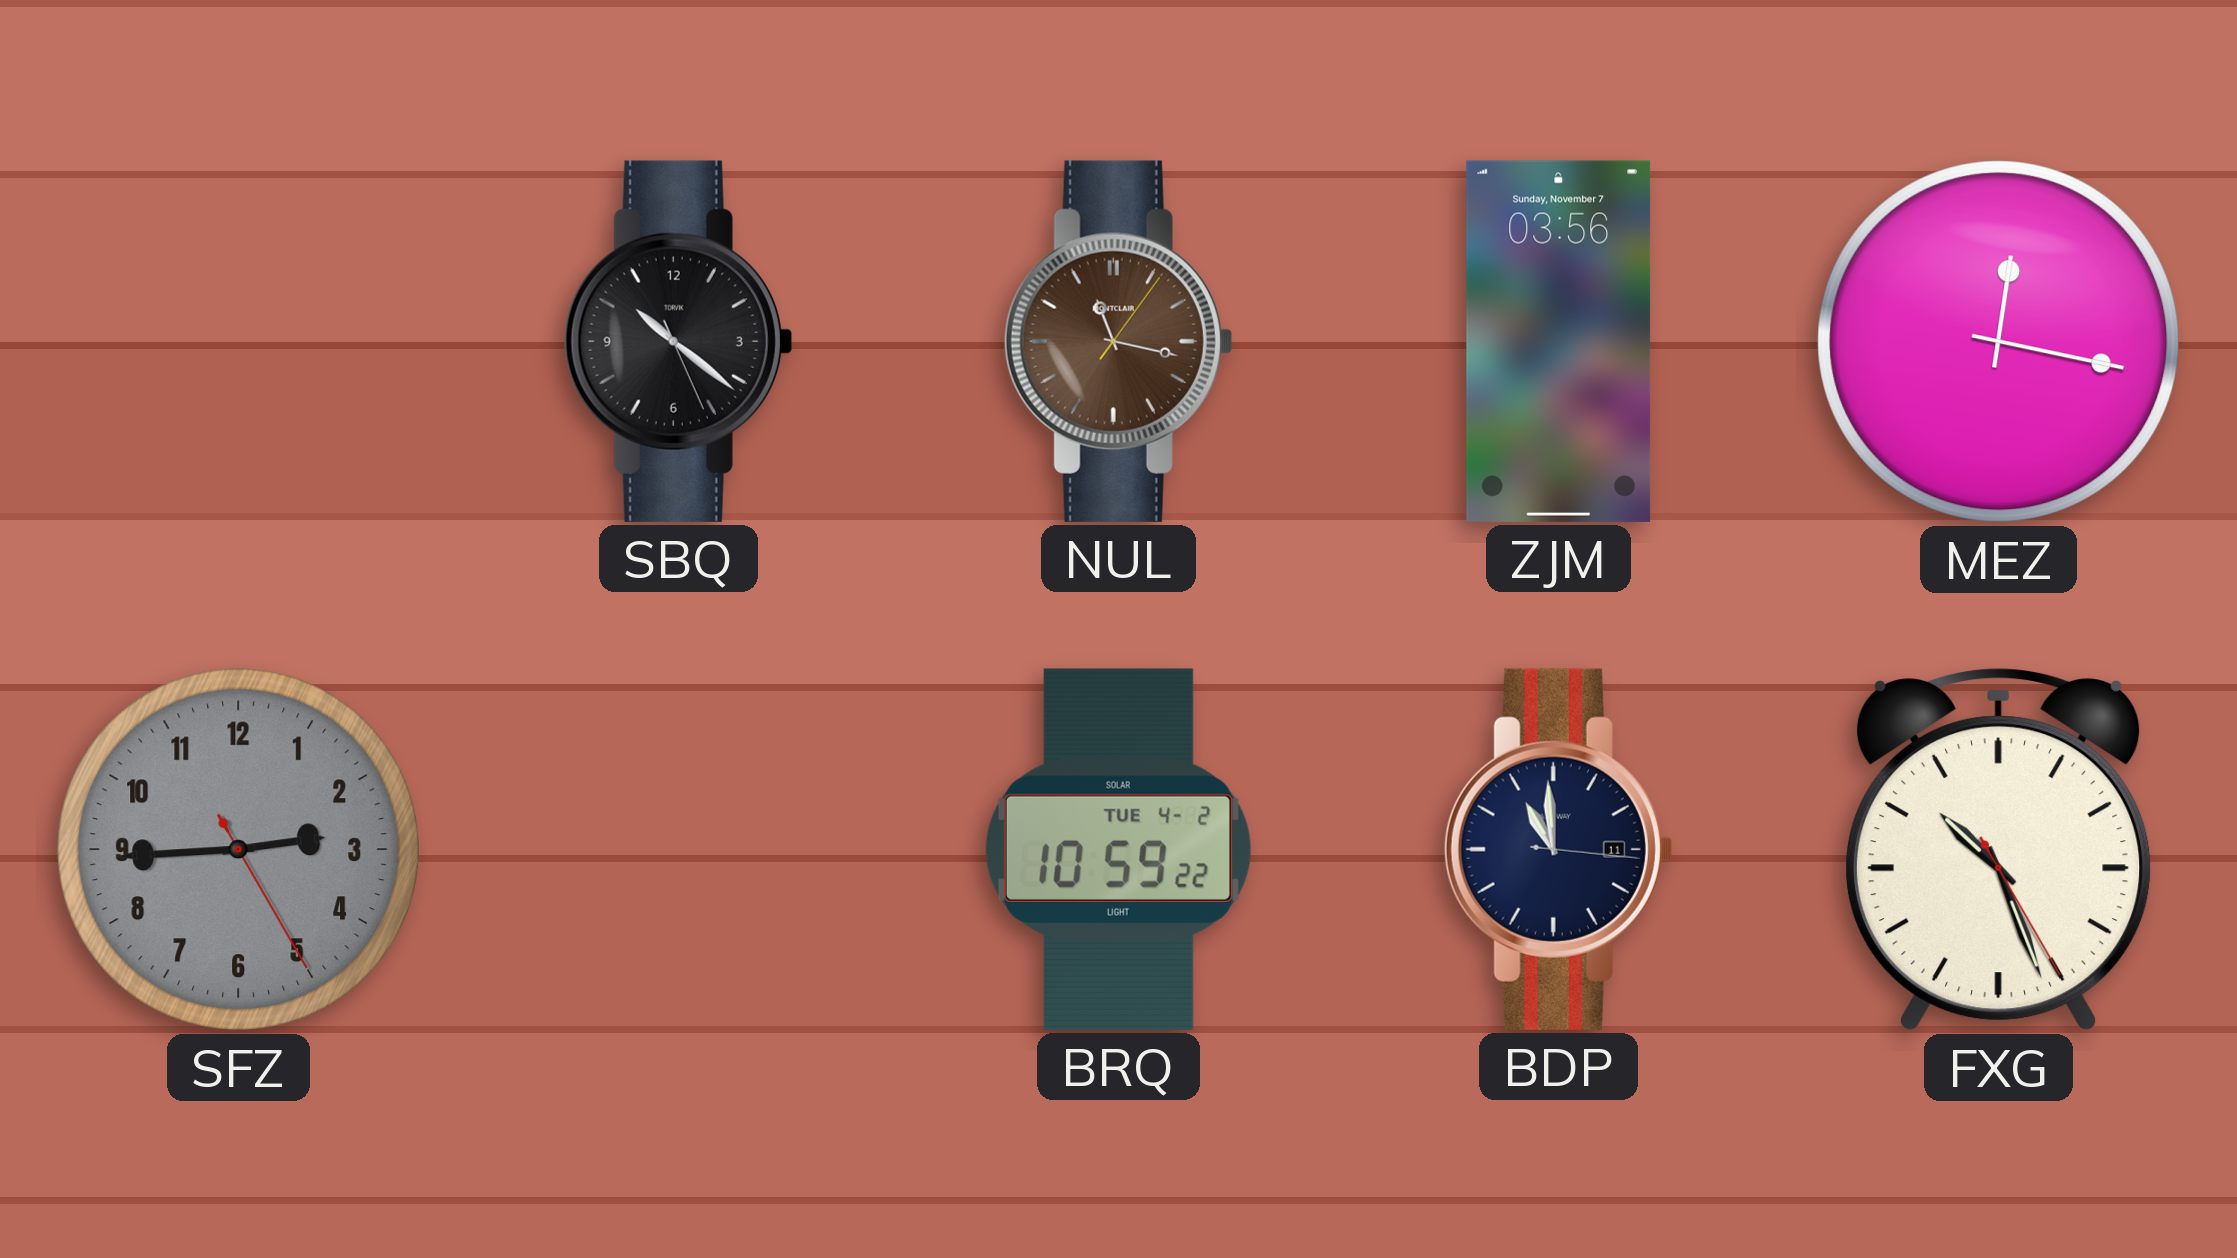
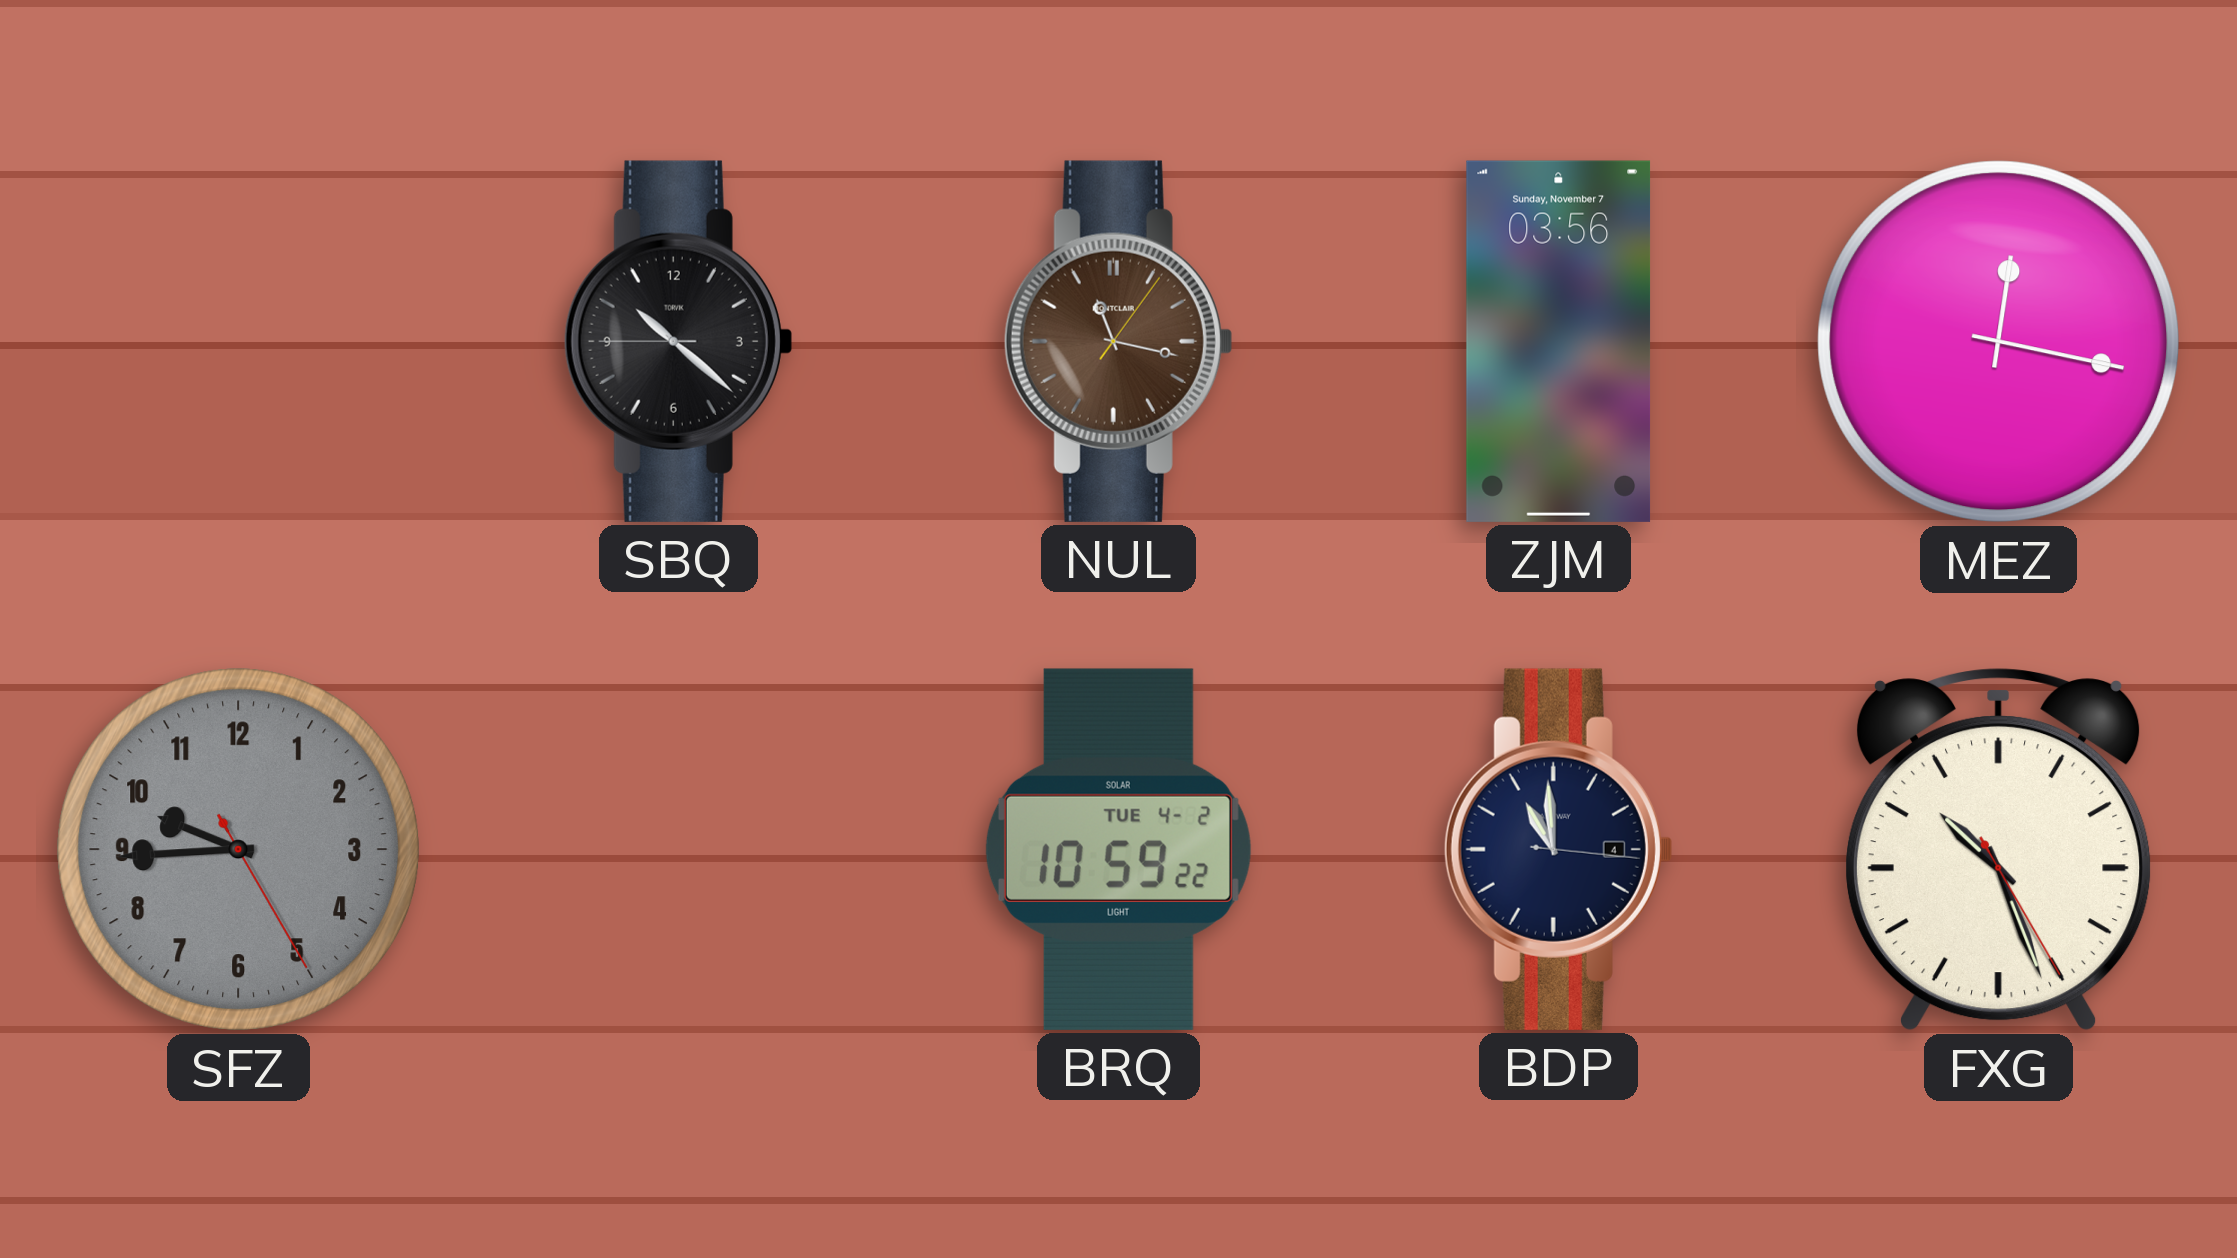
SBQ: 10:21:26 -> 10:21:45
SFZ: 2:44 -> 9:44
BDP date: 11 -> 4
